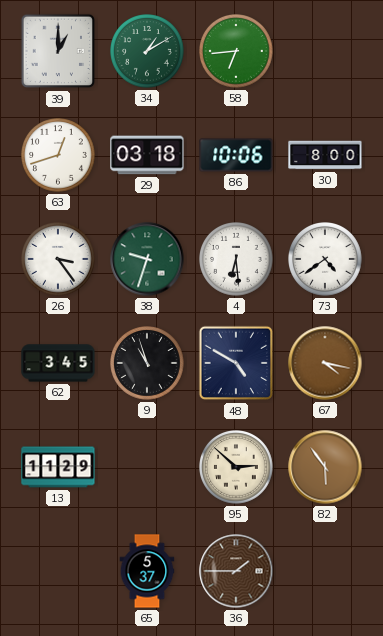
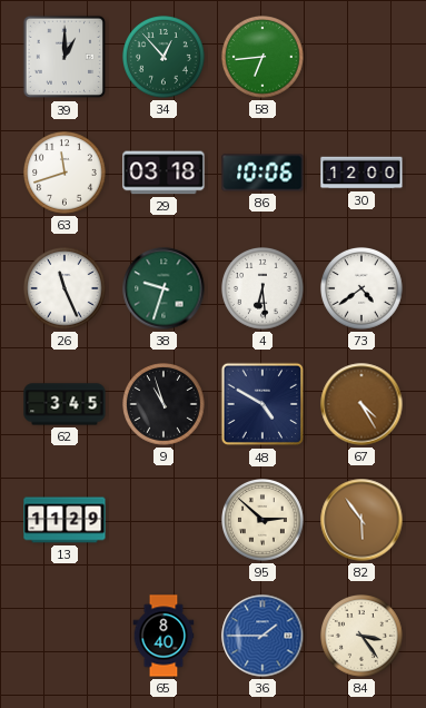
34: 1:10 -> 12:53
63: 12:42 -> 11:42
30: 8:00 -> 12:00
26: 3:24 -> 11:26
67: 4:17 -> 4:25
65: 5:37 -> 8:40
36 dial: brown -> blue
84: none -> 3:24
